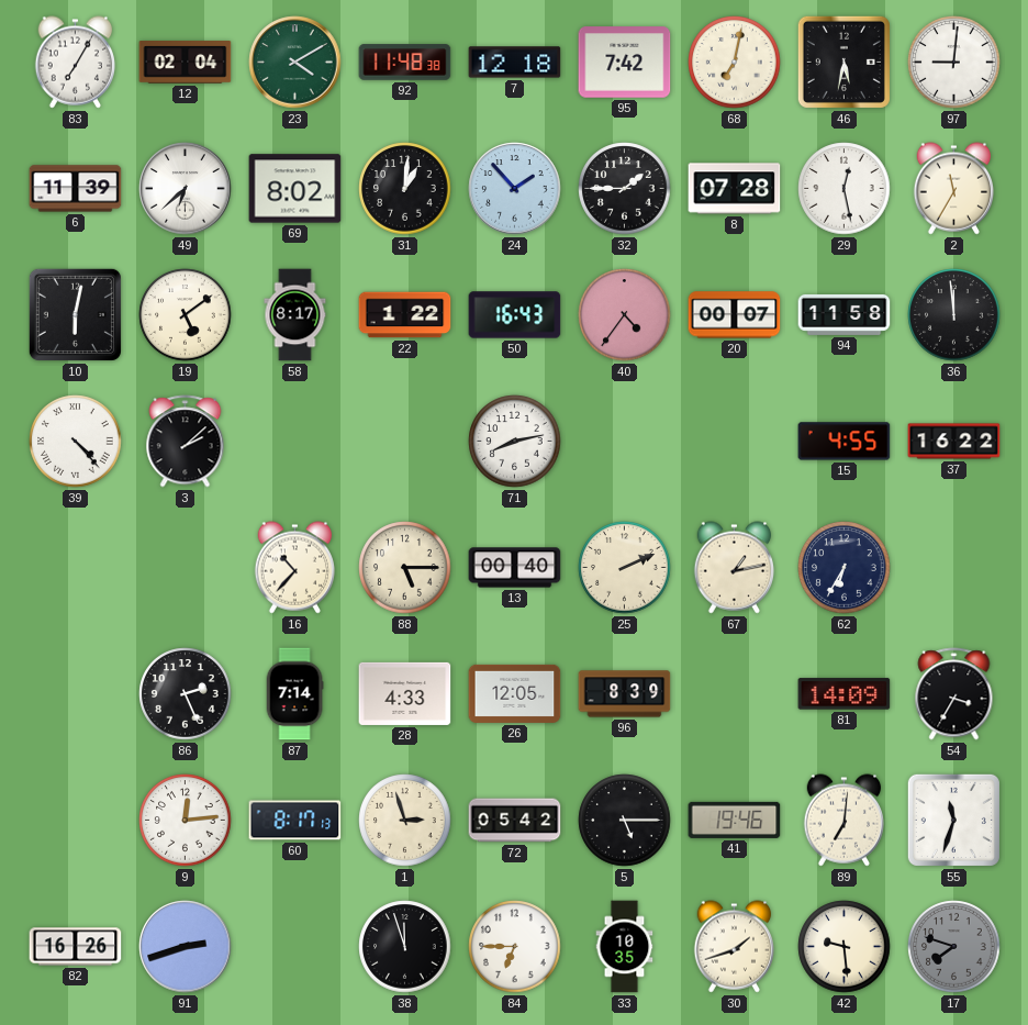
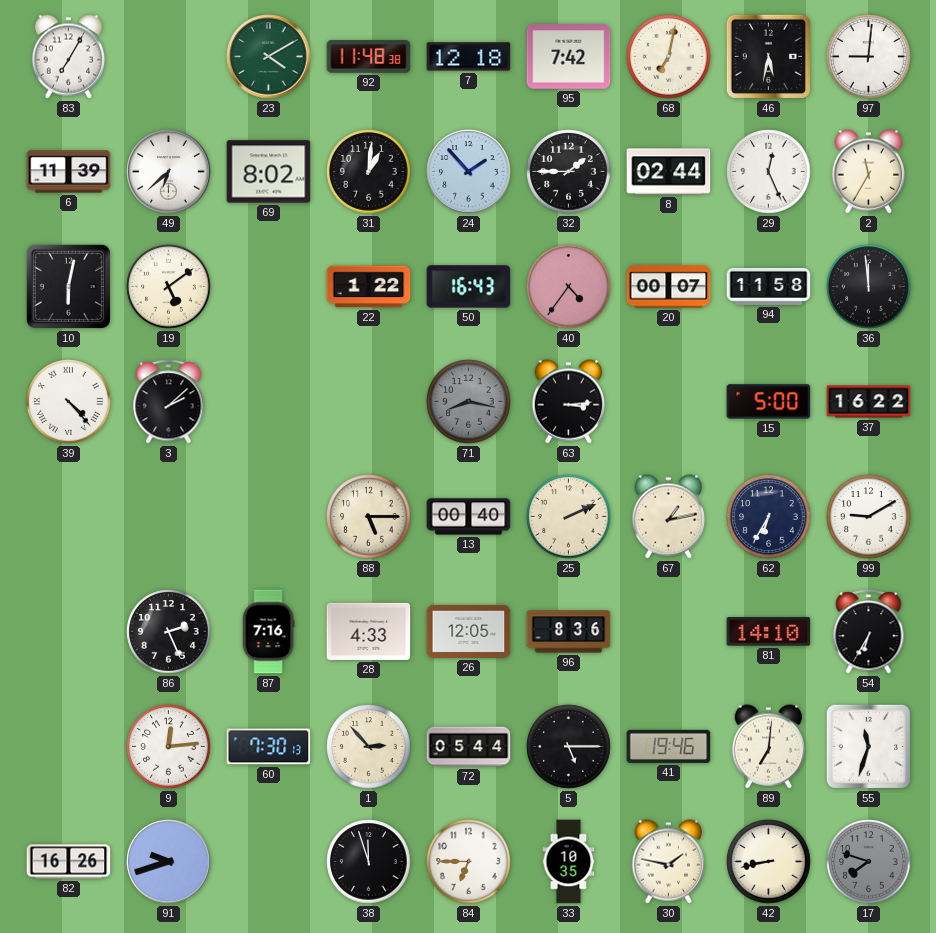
12: 02:04 -> none
8: 07:28 -> 02:44
29: 12:28 -> 12:26
58: 8:17 -> none
71: 8:13 -> 8:17
71 dial: white -> grey
63: none -> 3:14
15: 4:55 -> 5:00
16: 10:37 -> none
99: none -> 9:10
87: 7:14 -> 7:16
96: 8:39 -> 8:36
81: 14:09 -> 14:10
54: 3:35 -> 6:35
60: 8:17 -> 7:30
1: 2:57 -> 2:53
72: 05:42 -> 05:44
91: 2:42 -> 9:42
30: 1:42 -> 1:47
42: 9:29 -> 8:43
